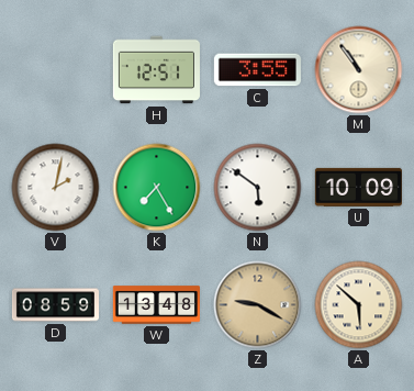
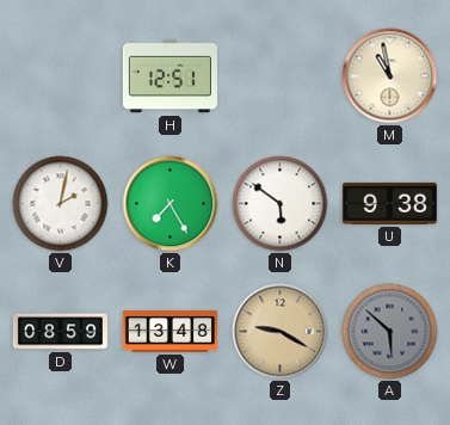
C: 3:55 -> none
M: 10:54 -> 10:58
U: 10:09 -> 9:38
A dial: cream -> grey
